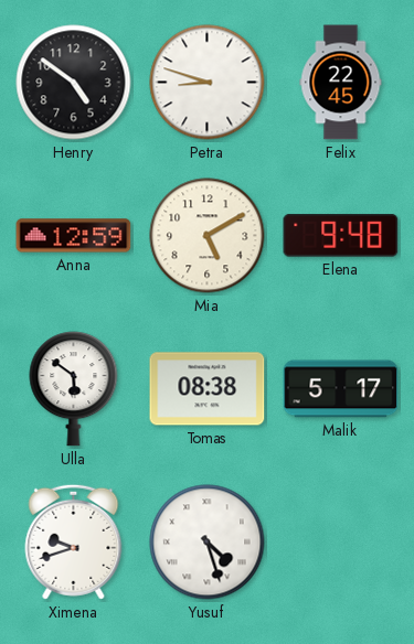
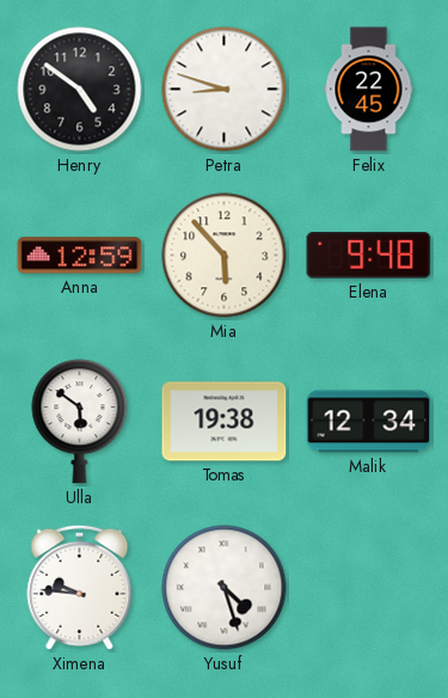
Mia: 5:10 -> 5:53
Tomas: 08:38 -> 19:38
Malik: 5:17 -> 12:34
Ximena: 9:42 -> 9:46
